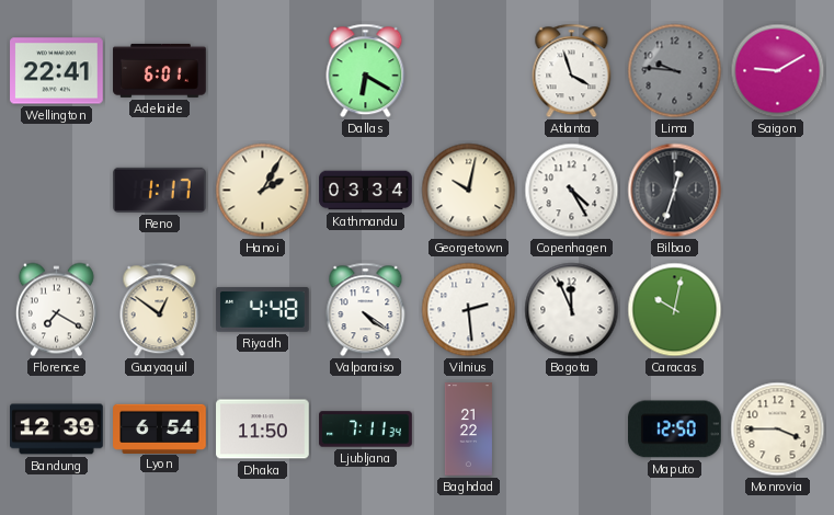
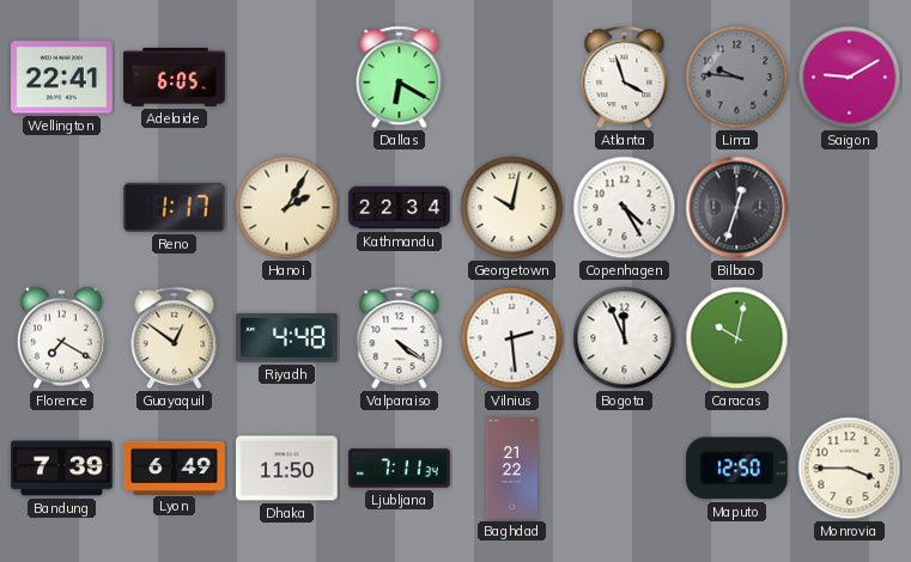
Adelaide: 6:01 -> 6:05
Kathmandu: 03:34 -> 22:34
Bandung: 12:39 -> 7:39
Lyon: 6:54 -> 6:49
